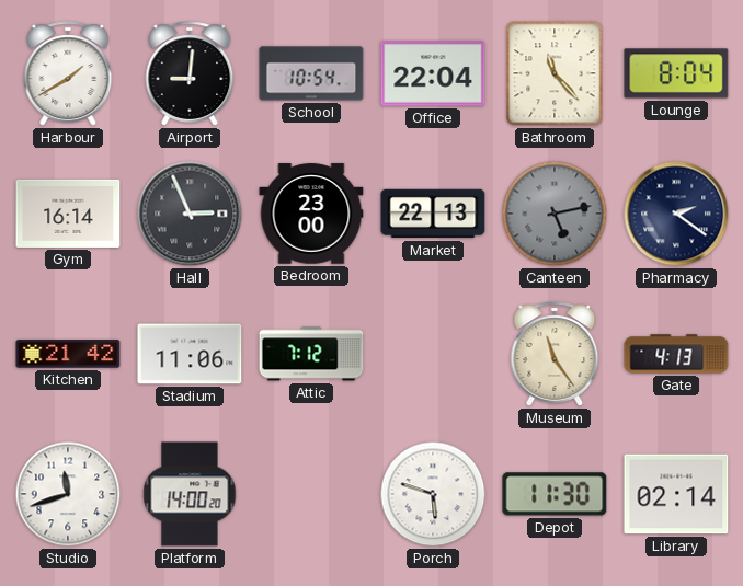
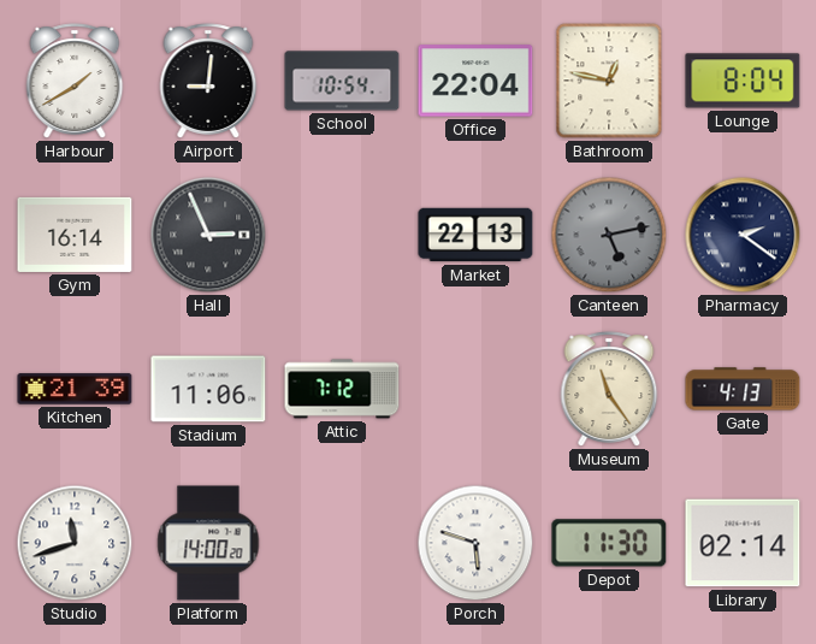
Bathroom: 11:23 -> 12:47
Bedroom: 23:00 -> none
Kitchen: 21:42 -> 21:39
